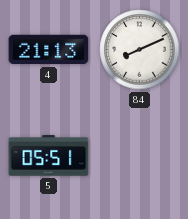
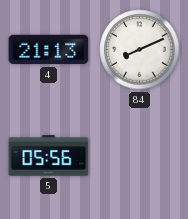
5: 05:51 -> 05:56
